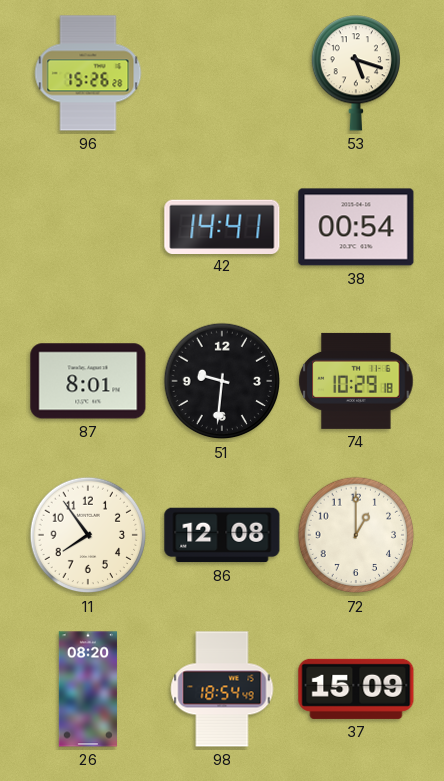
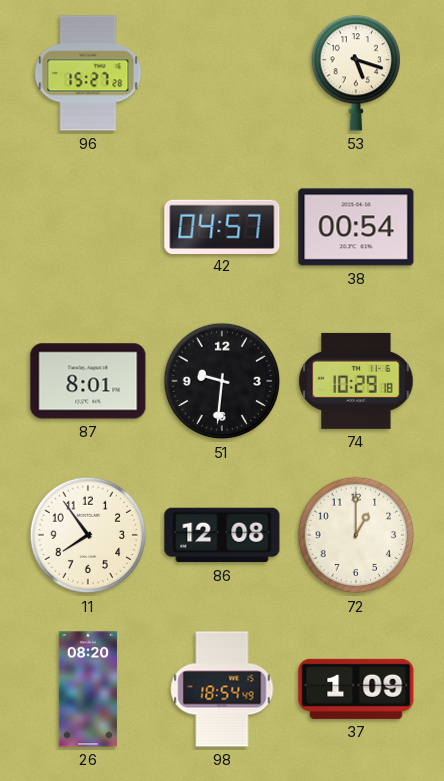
96: 15:26 -> 15:27
42: 14:41 -> 04:57
37: 15:09 -> 1:09
